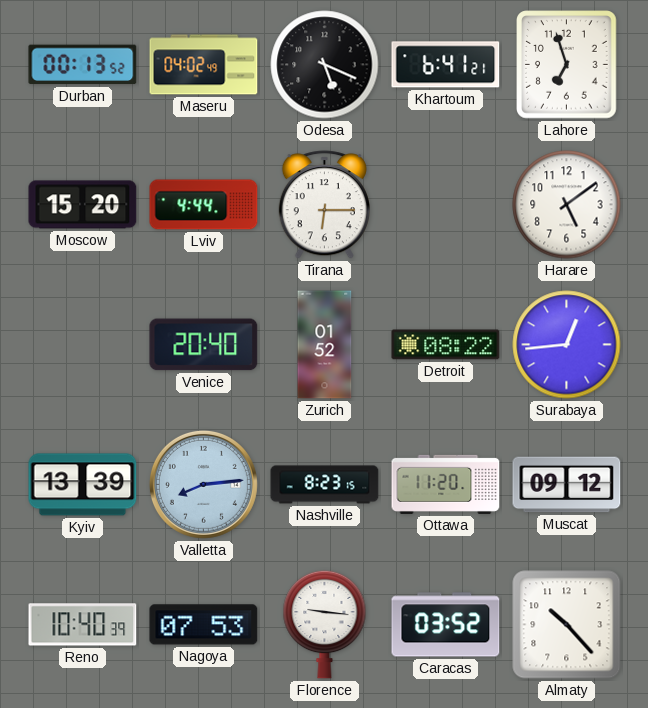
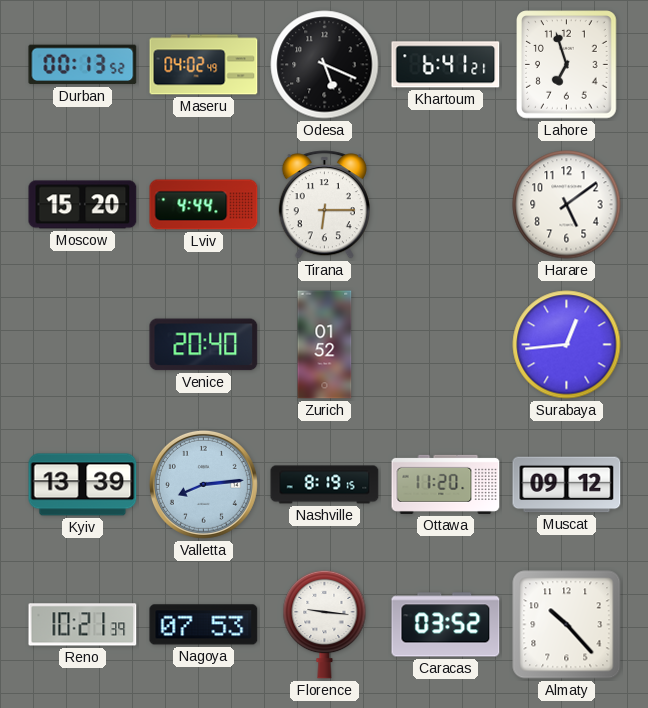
Detroit: 08:22 -> none
Nashville: 8:23 -> 8:19
Reno: 10:40 -> 10:21
